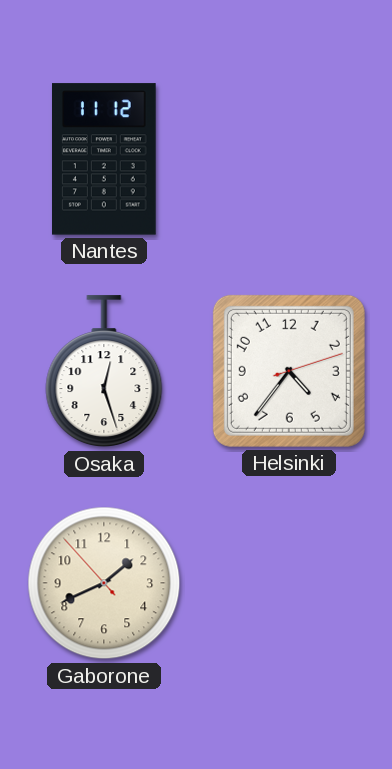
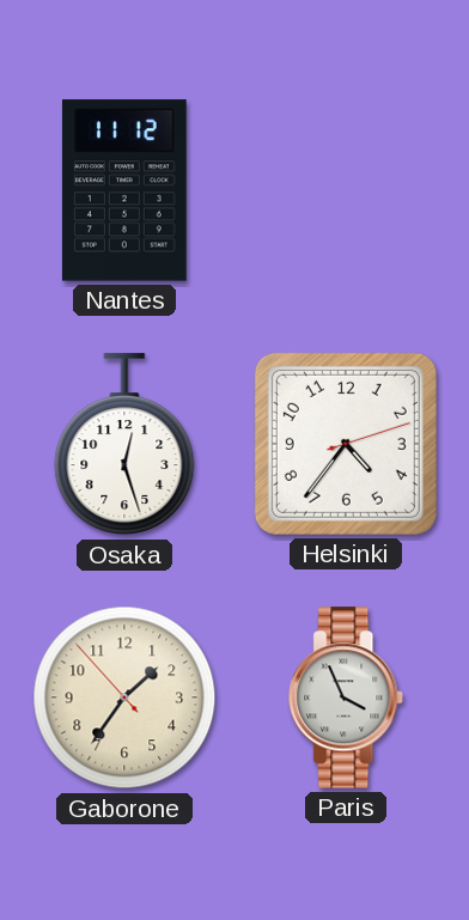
Gaborone: 1:40 -> 1:35
Paris: none -> 3:56
